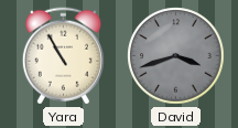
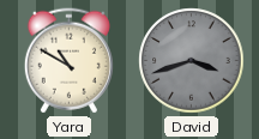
Yara: 10:55 -> 10:50
